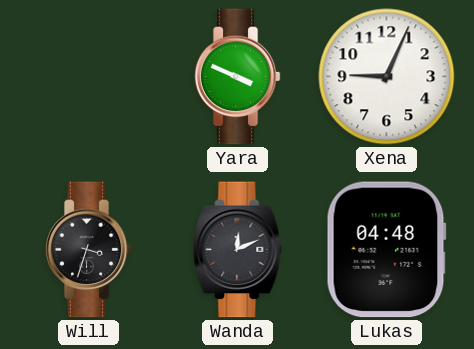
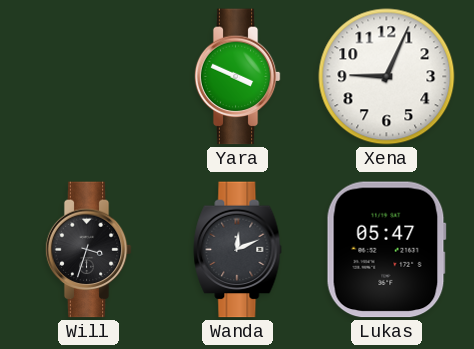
Lukas: 04:48 -> 05:47
